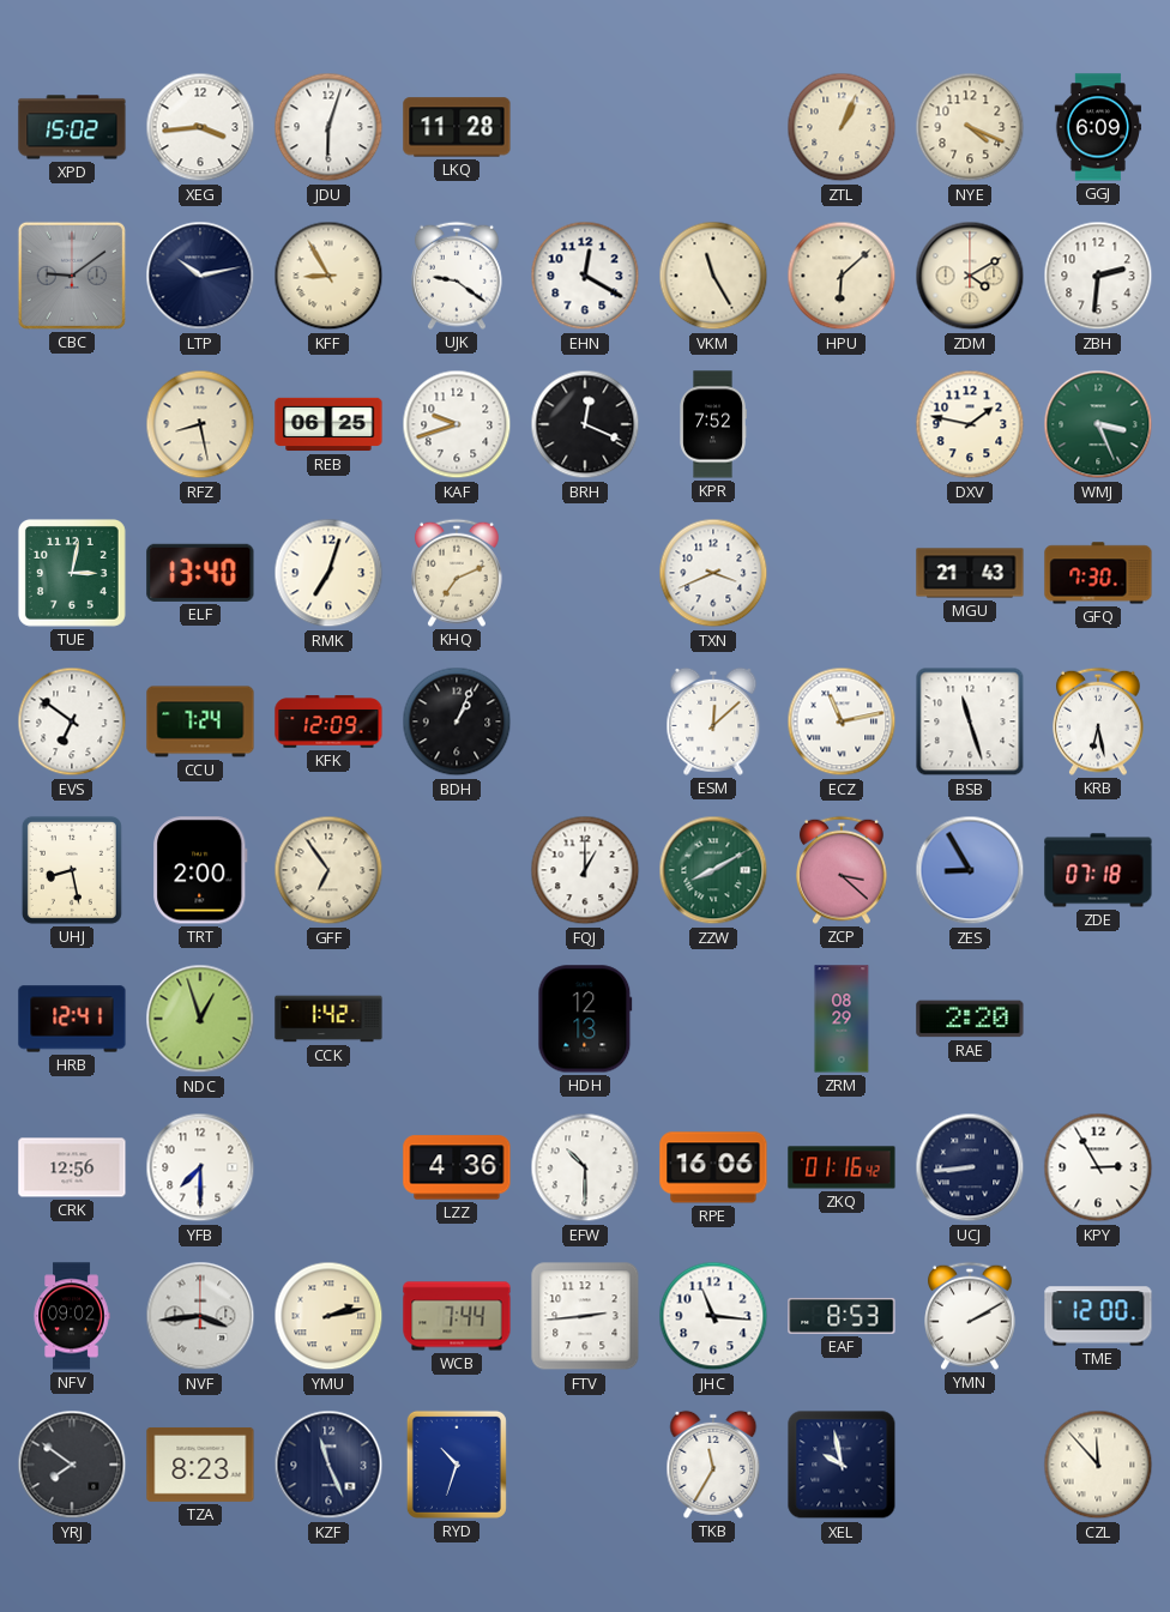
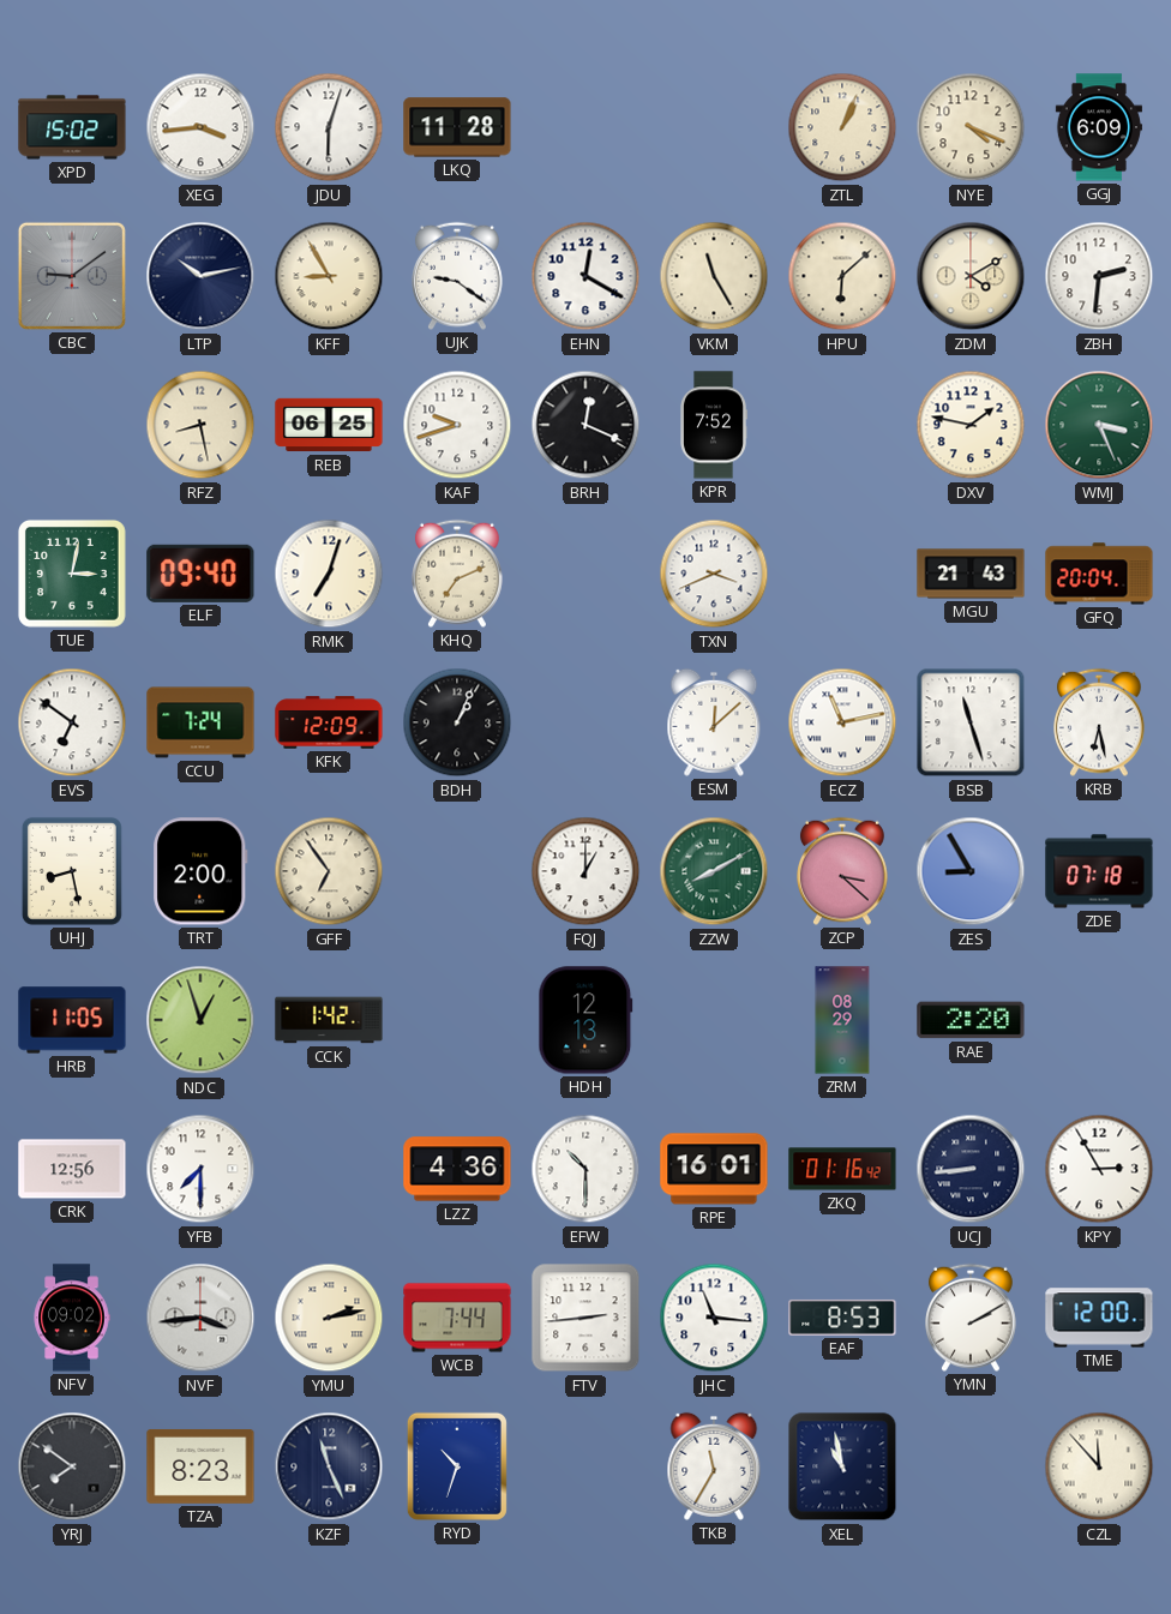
ELF: 13:40 -> 09:40
GFQ: 7:30 -> 20:04
HRB: 12:41 -> 11:05
RPE: 16:06 -> 16:01
XEL: 9:58 -> 10:58
